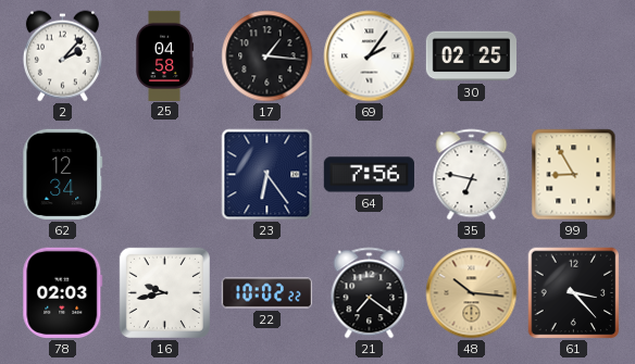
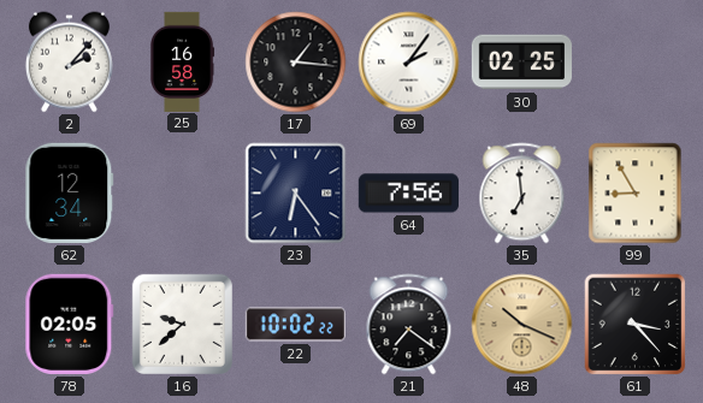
25: 04:58 -> 16:58
35: 6:47 -> 6:59
78: 02:03 -> 02:05
16: 9:43 -> 9:38
48: 10:16 -> 10:19
